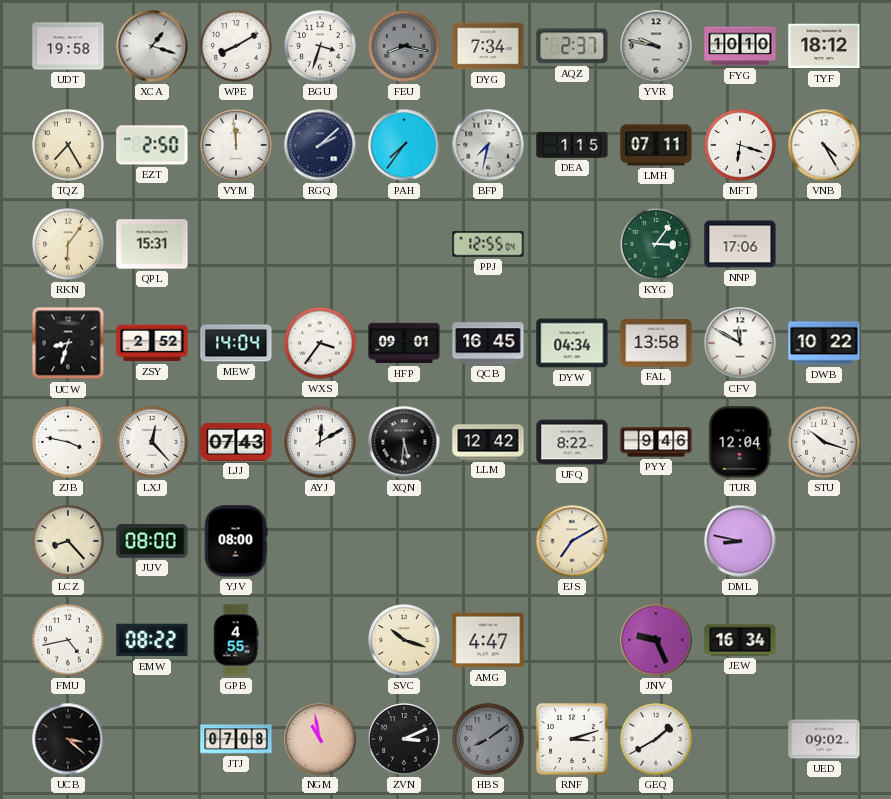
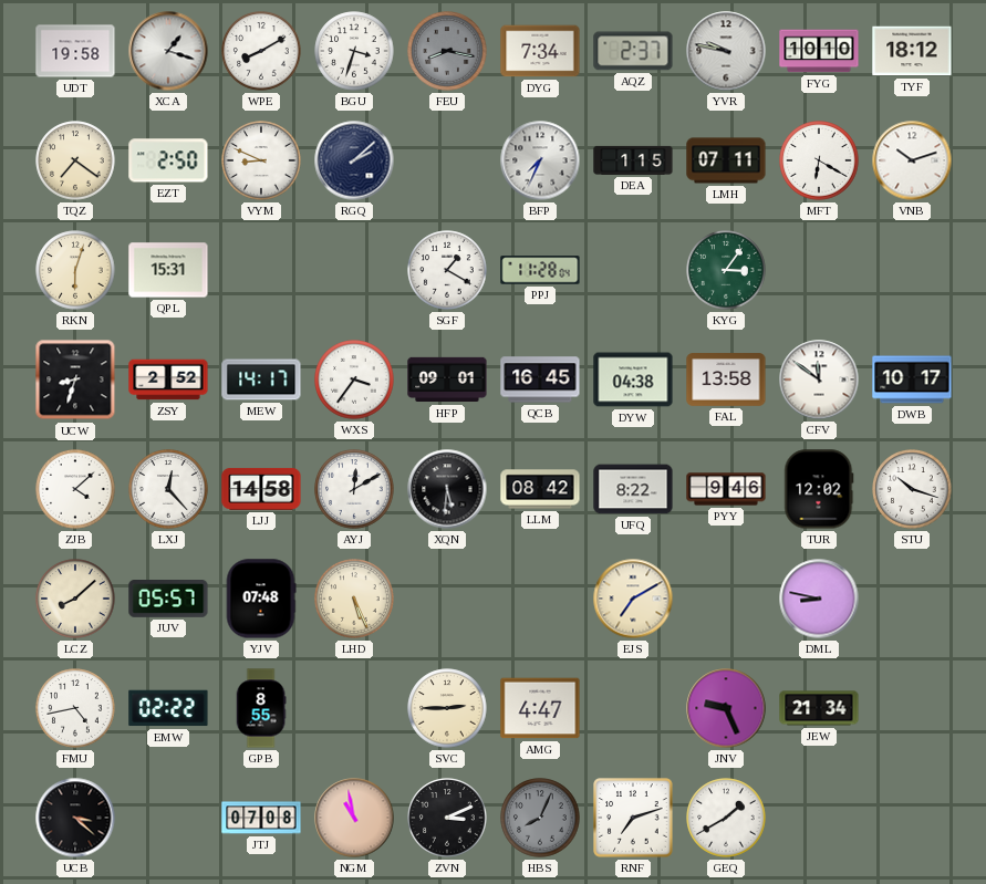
TQZ: 7:25 -> 7:21
VYM: 11:59 -> 8:49
PAH: 7:36 -> none
BFP: 7:32 -> 7:34
MFT: 6:18 -> 6:20
VNB: 4:25 -> 10:12
RKN: 6:06 -> 6:03
SGF: none -> 1:20
PPJ: 12:55 -> 11:28
NNP: 17:06 -> none
MEW: 14:04 -> 14:17
DYW: 04:34 -> 04:38
CFV: 11:50 -> 11:51
DWB: 10:22 -> 10:17
ZJB: 3:47 -> 4:08
LJJ: 07:43 -> 14:58
LLM: 12:42 -> 08:42
TUR: 12:04 -> 12:02
LCZ: 8:23 -> 8:08
JUV: 08:00 -> 05:57
YJV: 08:00 -> 07:48
LHD: none -> 5:26
EMW: 08:22 -> 02:22
GPB: 4:55 -> 8:55
SVC: 10:18 -> 2:45
JEW: 16:34 -> 21:34
HBS: 8:09 -> 8:04
RNF: 3:12 -> 7:12
UED: 09:02 -> none
